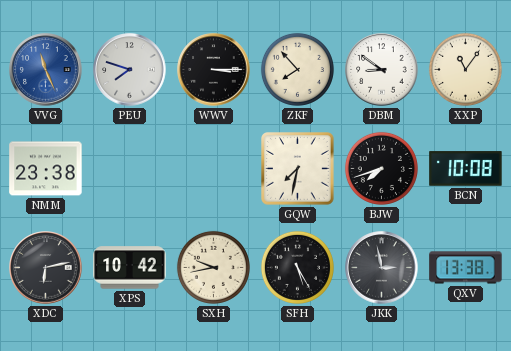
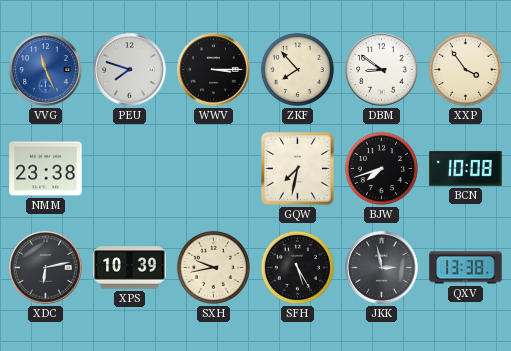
XXP: 11:06 -> 3:54
XPS: 10:42 -> 10:39
